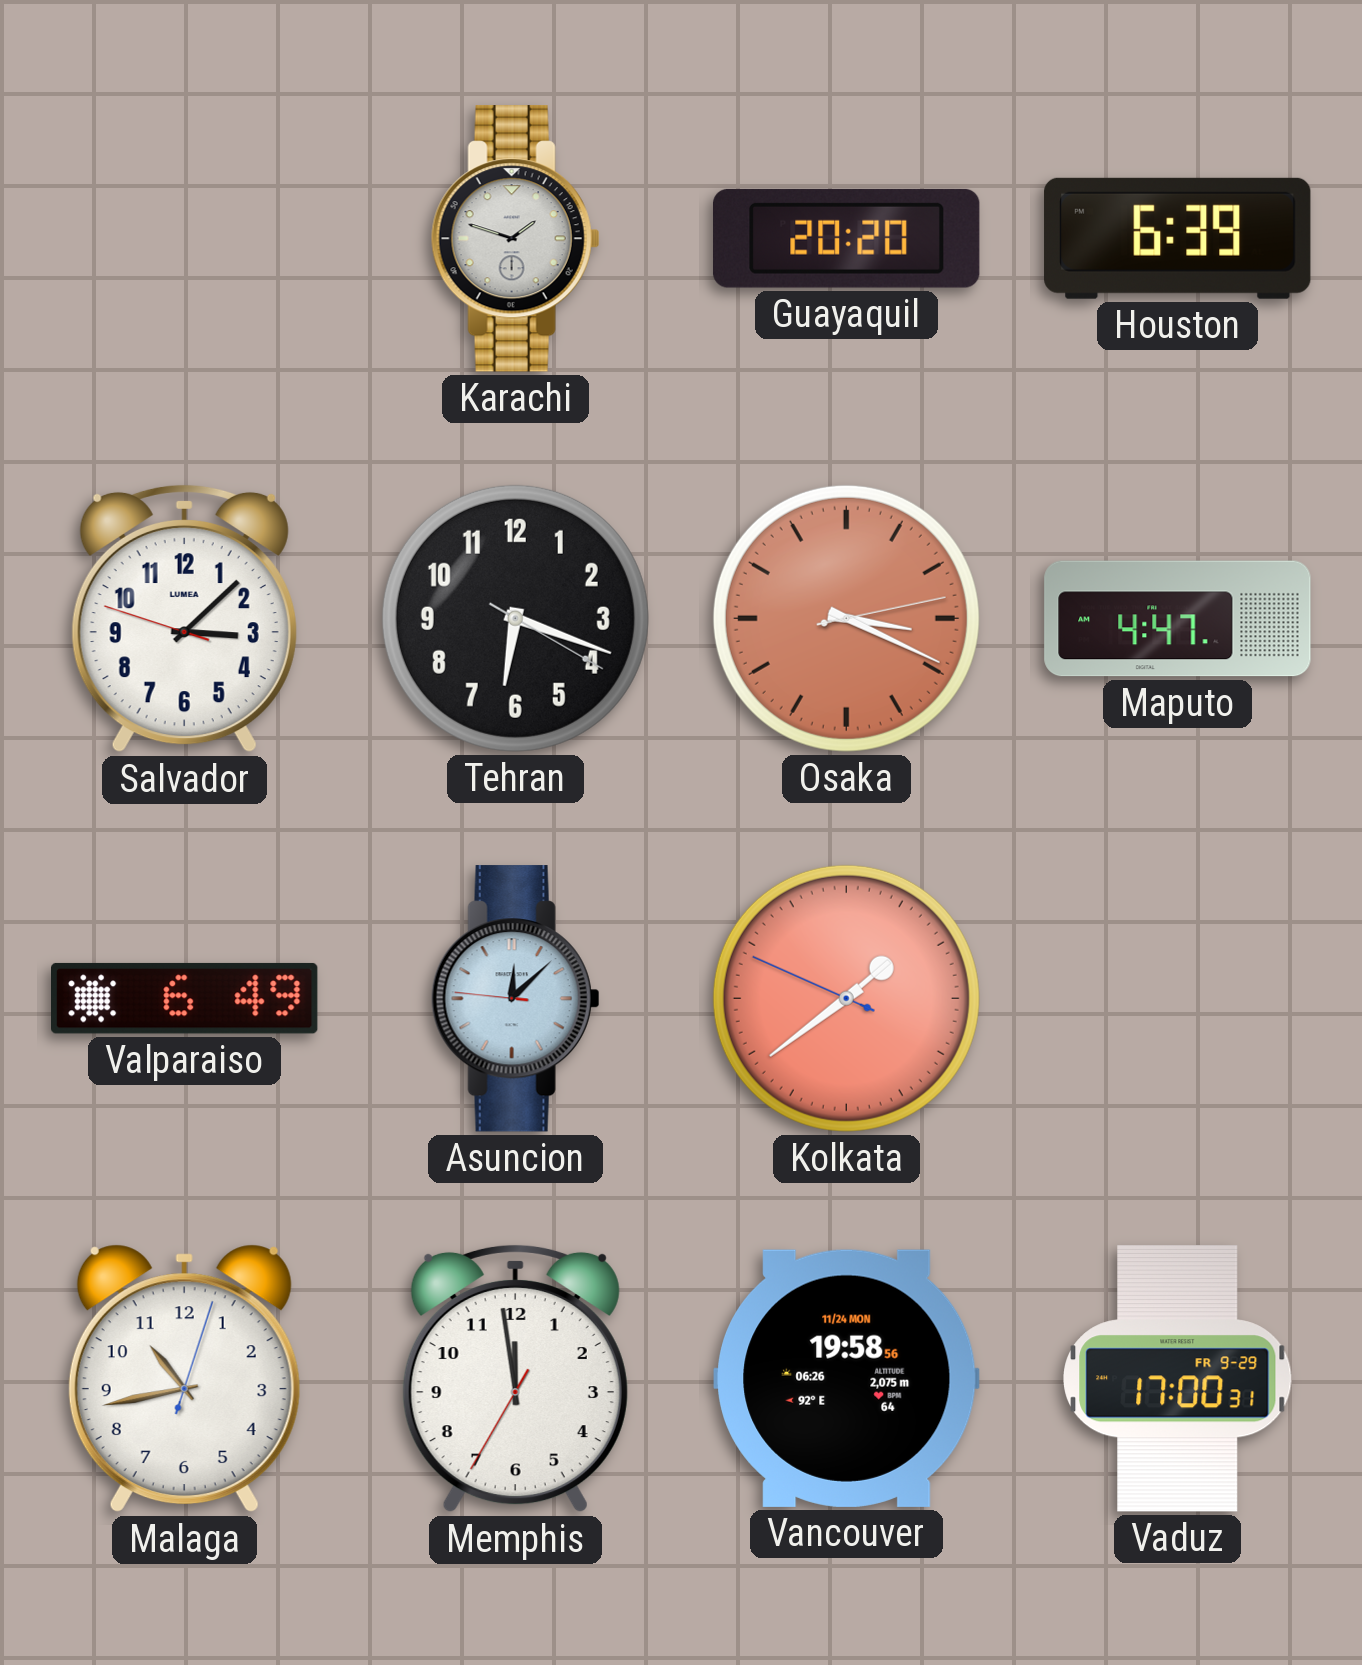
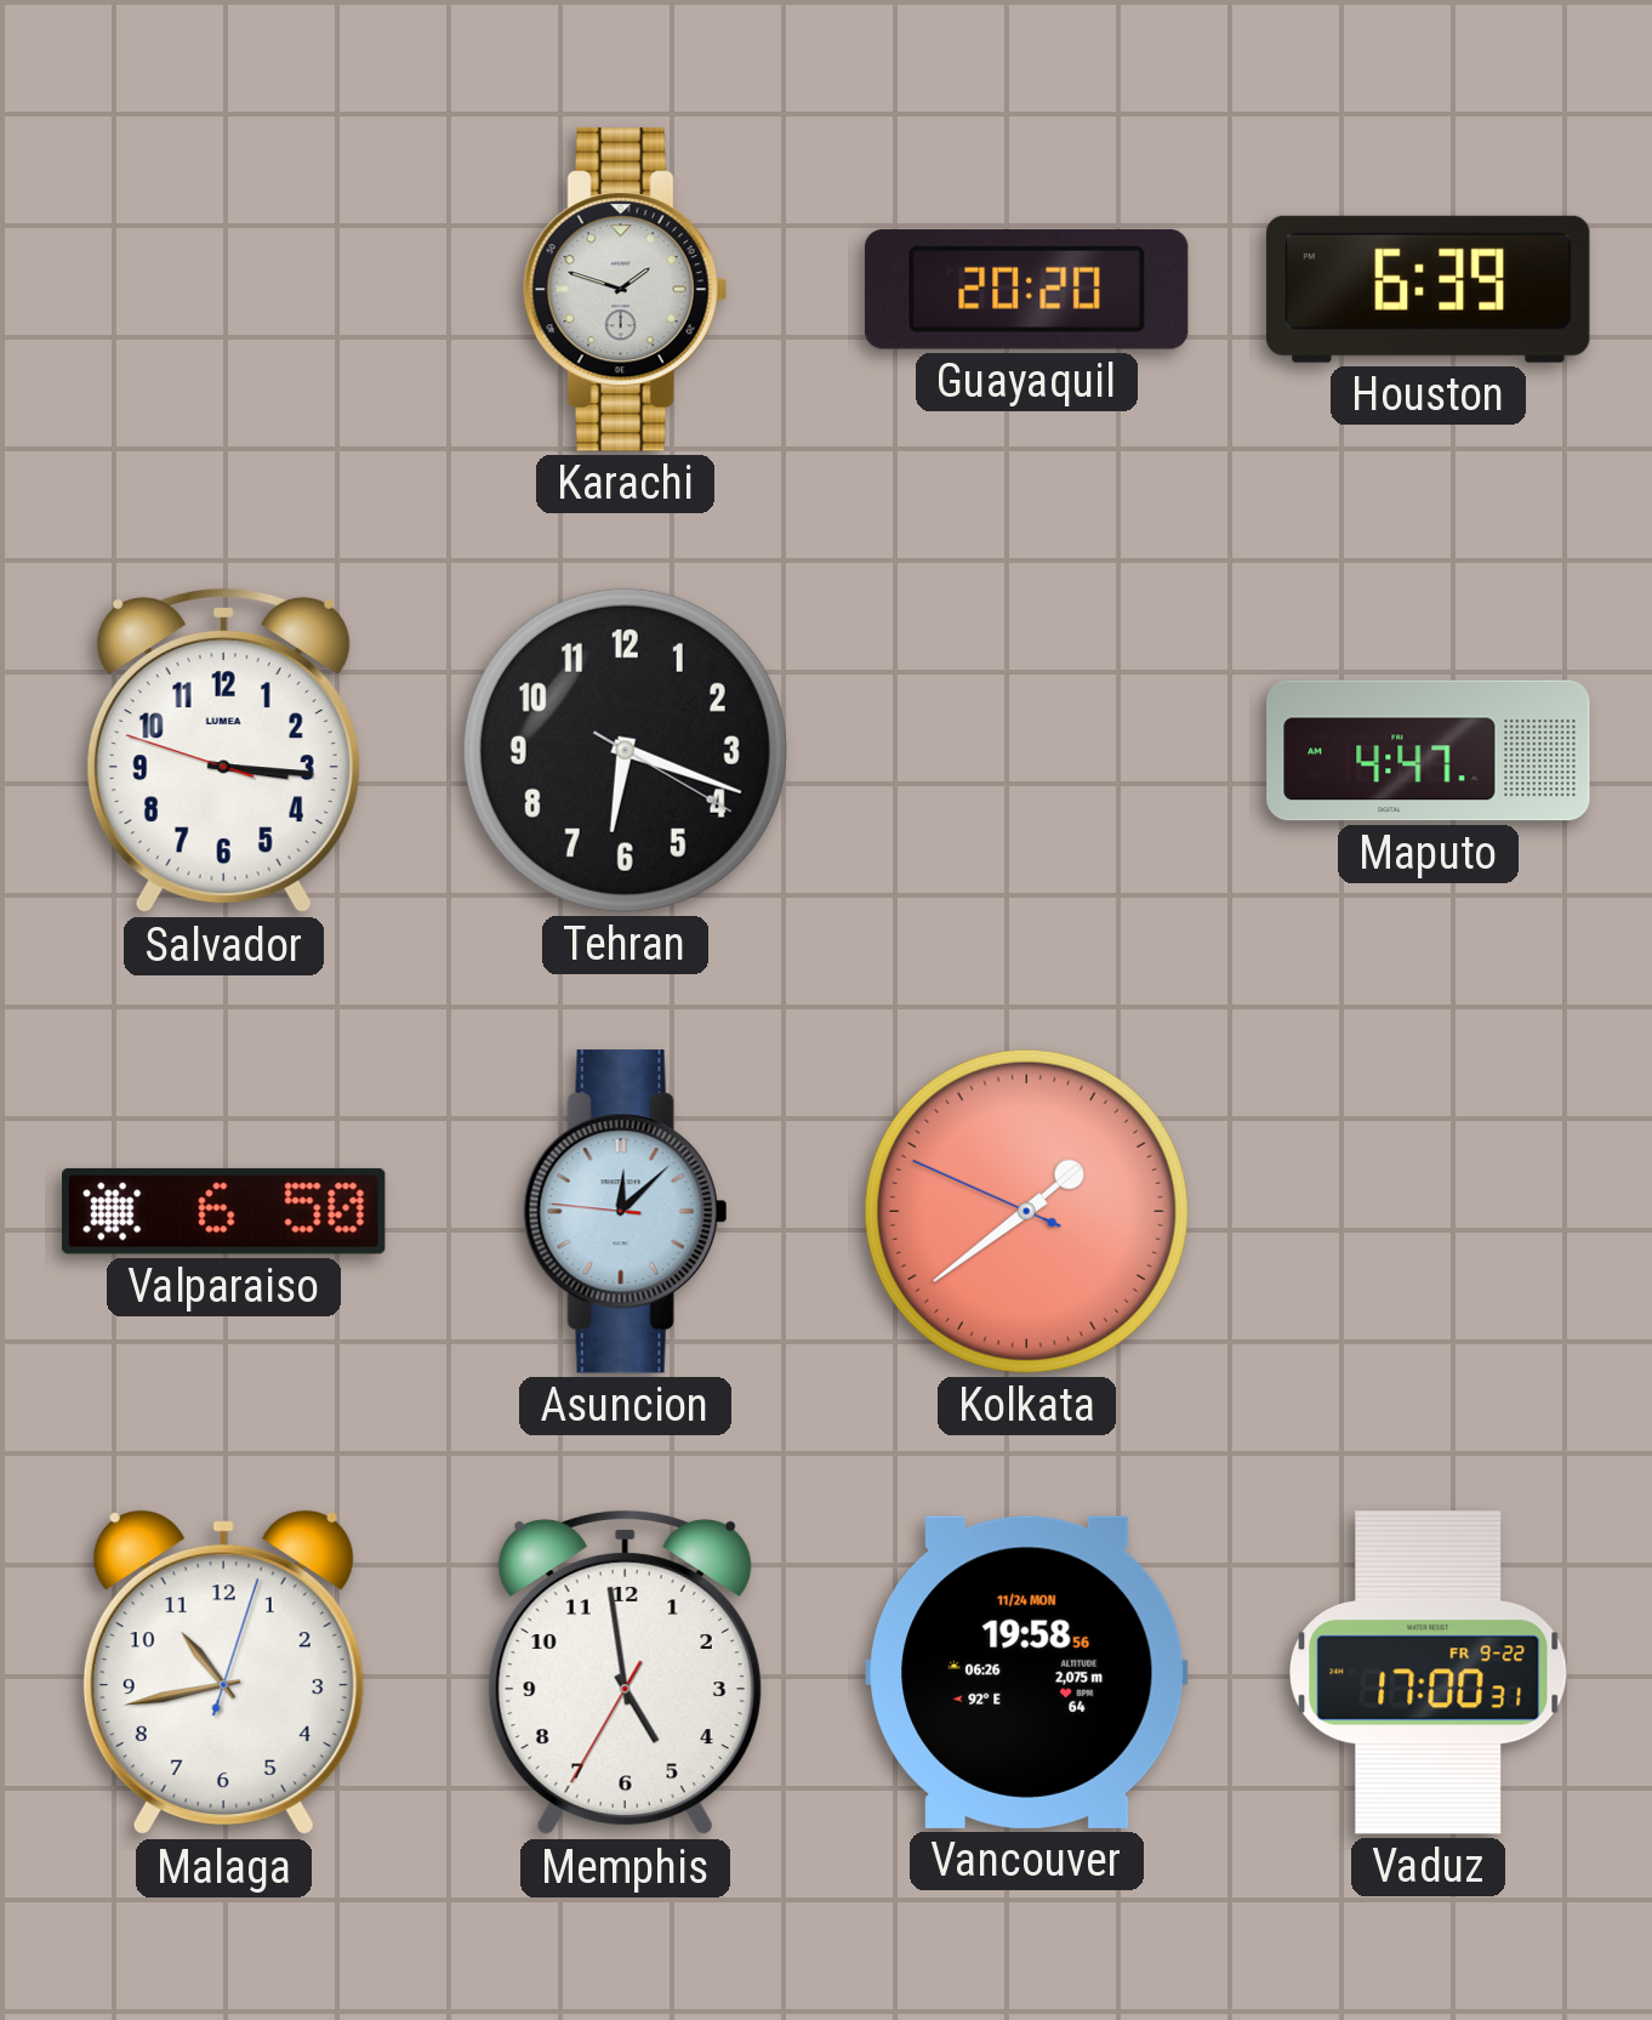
Salvador: 3:07 -> 3:15
Osaka: 3:19 -> none
Valparaiso: 6:49 -> 6:50
Memphis: 11:58 -> 4:58
Vaduz date: FR 9-29 -> FR 9-22
